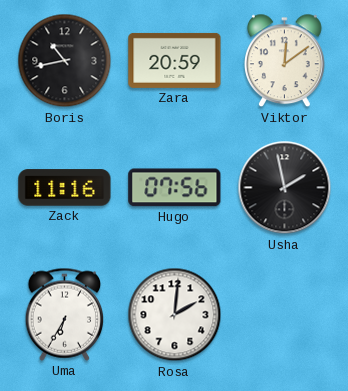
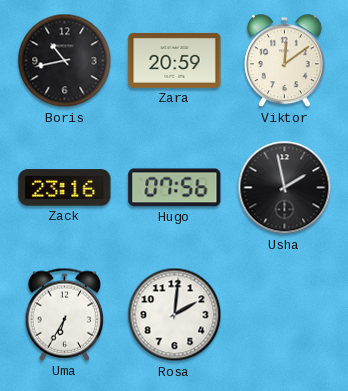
Zack: 11:16 -> 23:16
